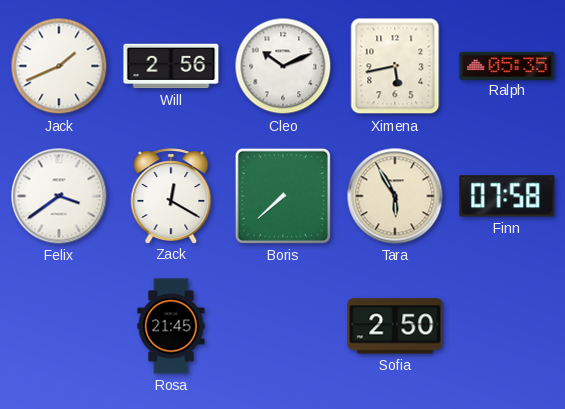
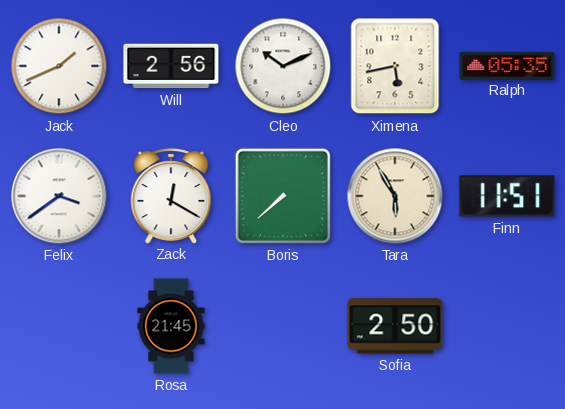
Finn: 07:58 -> 11:51
